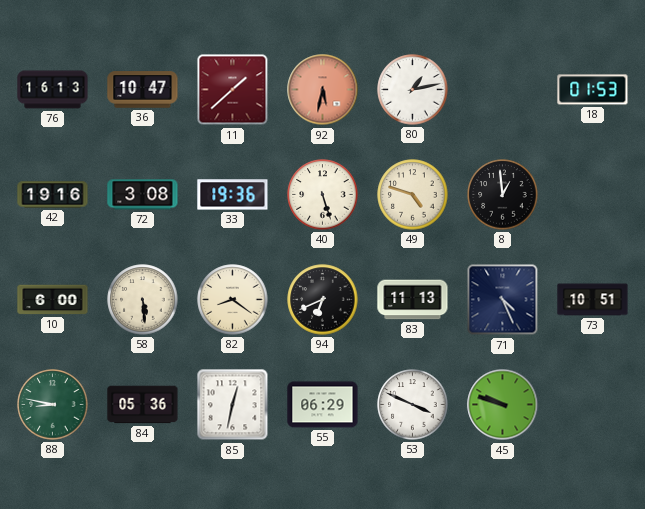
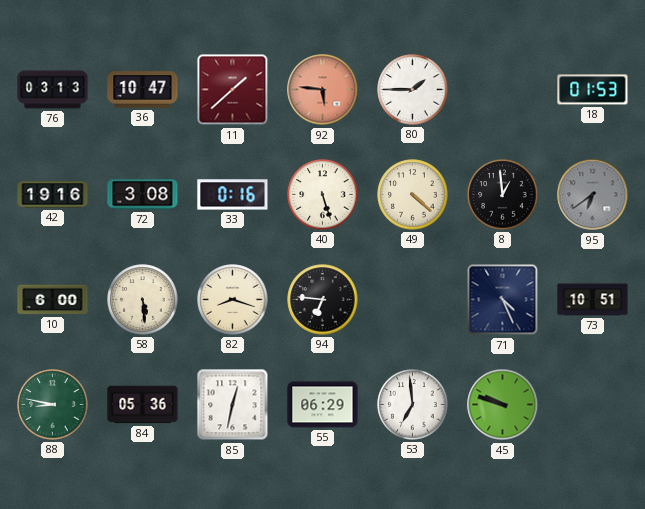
76: 16:13 -> 03:13
92: 5:32 -> 5:46
80: 1:13 -> 1:45
33: 19:36 -> 0:16
49: 4:48 -> 4:22
95: none -> 6:39
82: 8:21 -> 8:18
94: 6:41 -> 6:46
83: 11:13 -> none
53: 3:49 -> 6:59
